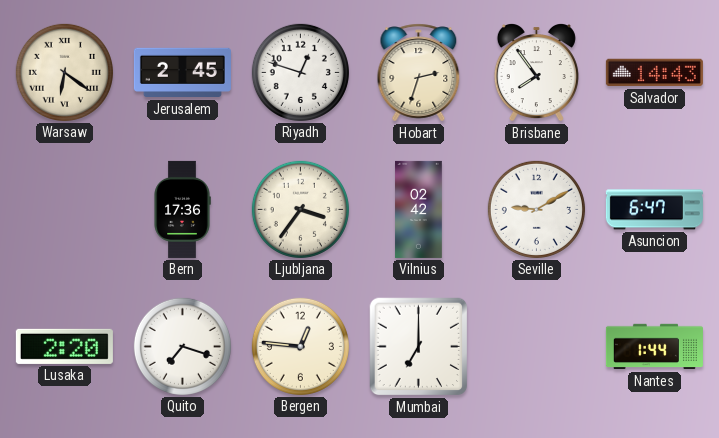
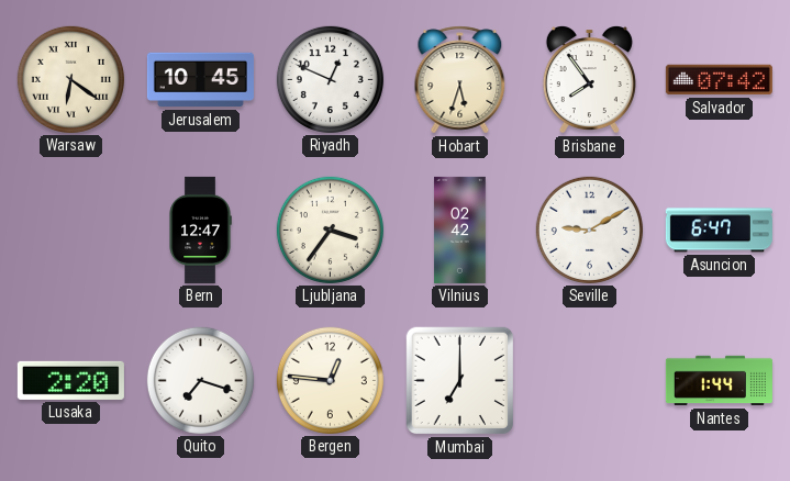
Jerusalem: 2:45 -> 10:45
Riyadh: 12:48 -> 12:49
Hobart: 2:33 -> 5:33
Salvador: 14:43 -> 07:42
Bern: 17:36 -> 12:47
